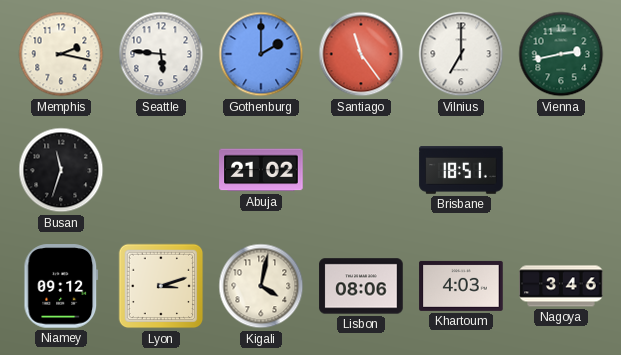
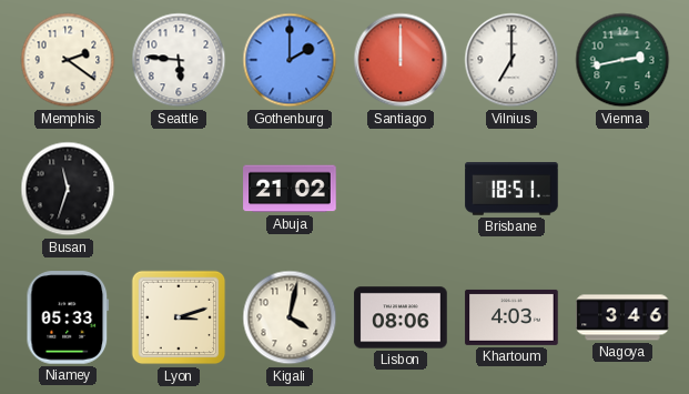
Memphis: 2:17 -> 2:21
Santiago: 11:24 -> 12:00
Niamey: 09:12 -> 05:33
